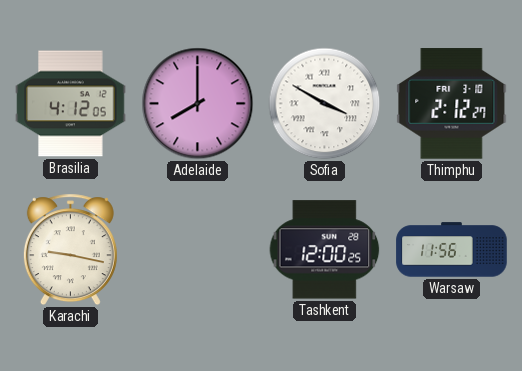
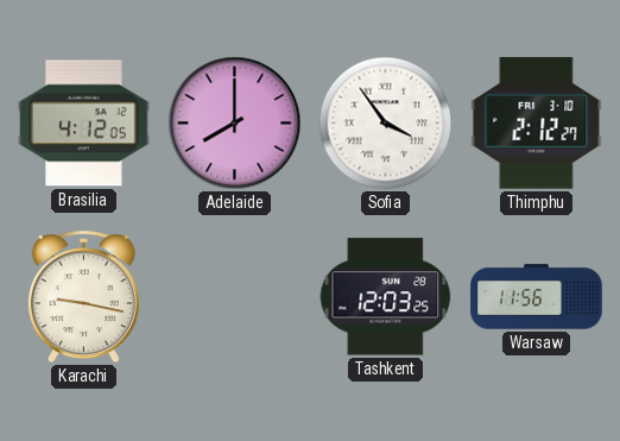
Sofia: 3:50 -> 3:54
Tashkent: 12:00 -> 12:03
